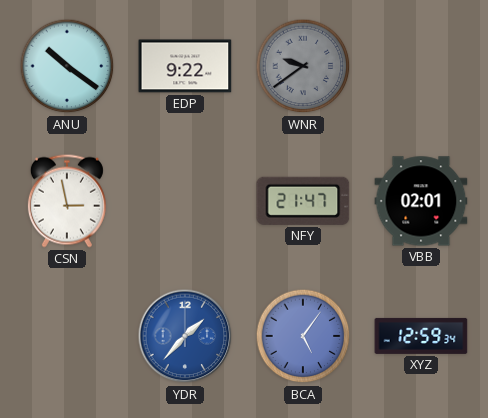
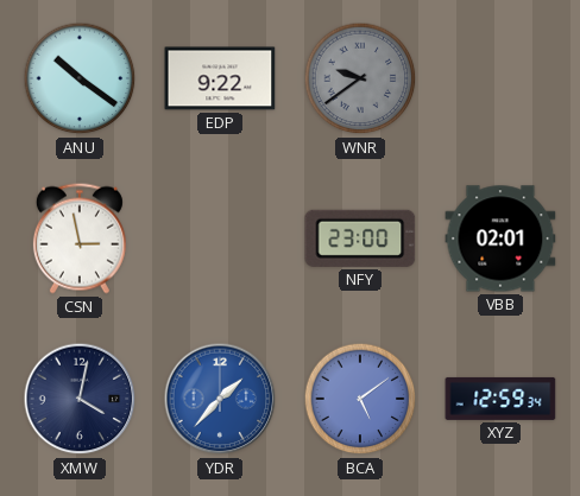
NFY: 21:47 -> 23:00
XMW: none -> 4:02
BCA: 5:06 -> 5:09
